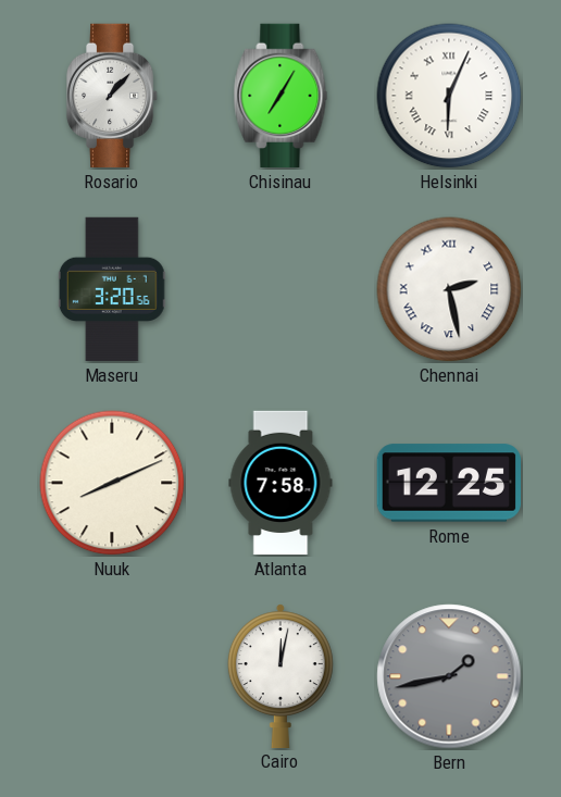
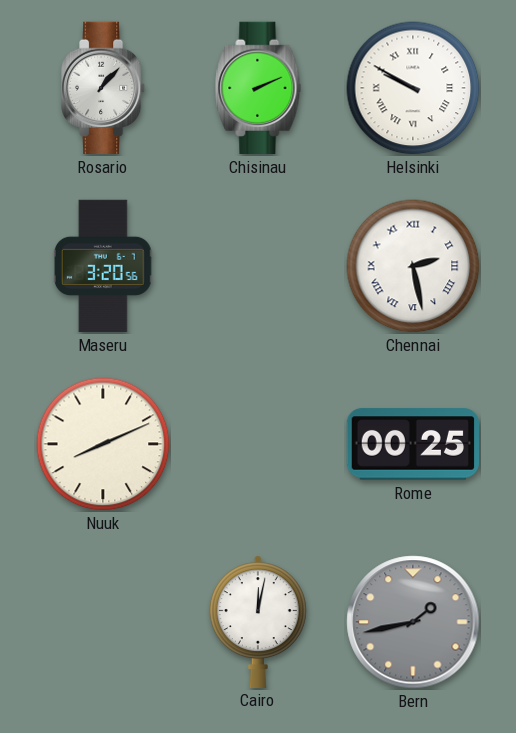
Chisinau: 7:05 -> 2:11
Helsinki: 6:04 -> 9:50
Atlanta: 7:58 -> none
Rome: 12:25 -> 00:25
